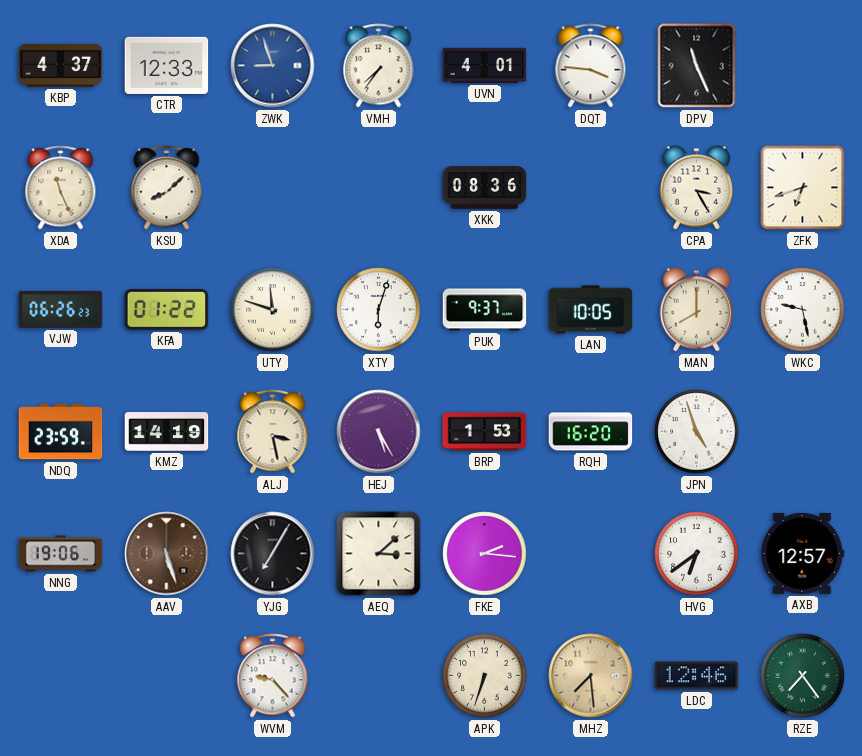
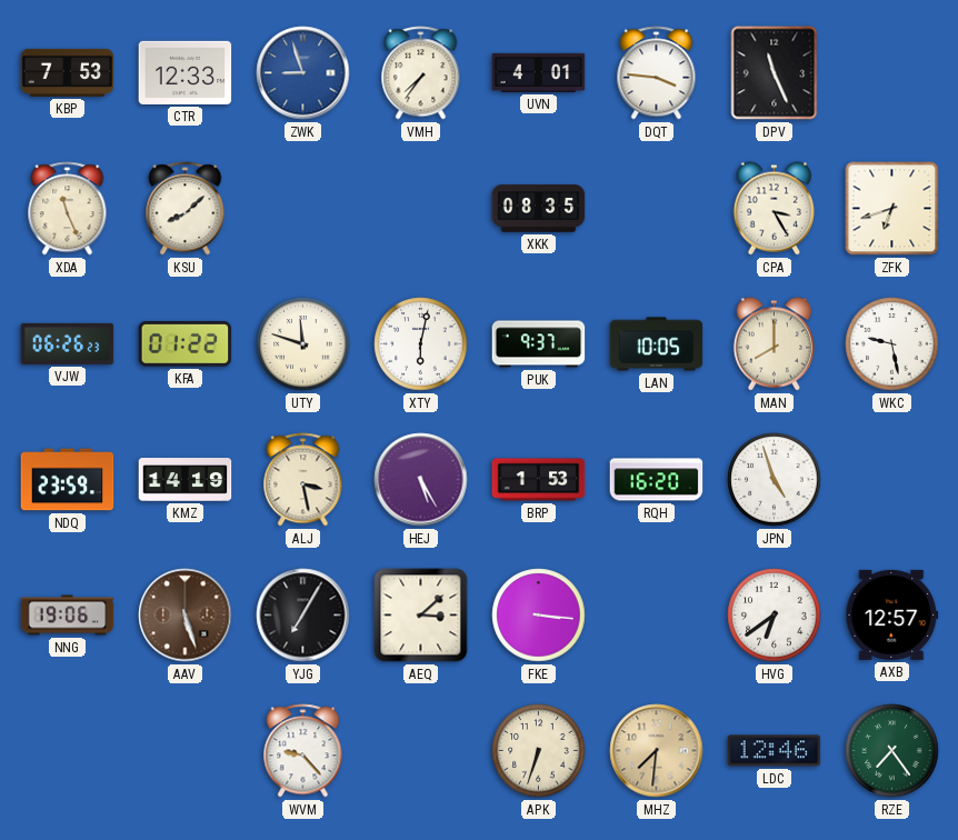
KBP: 4:37 -> 7:53
XKK: 08:36 -> 08:35
XTY: 6:03 -> 6:02
FKE: 2:16 -> 3:16
MHZ: 7:29 -> 7:31
